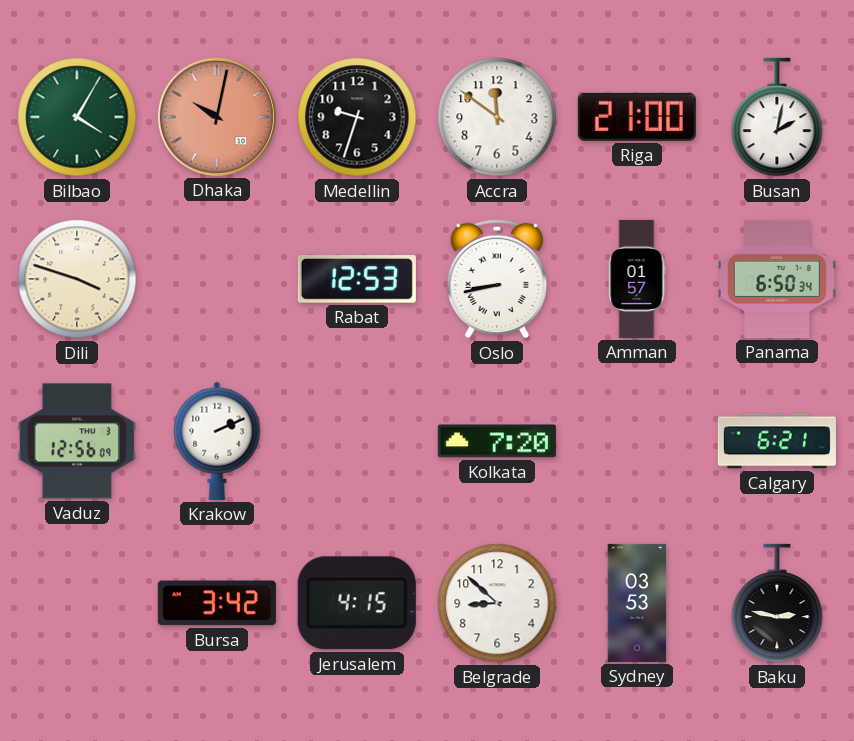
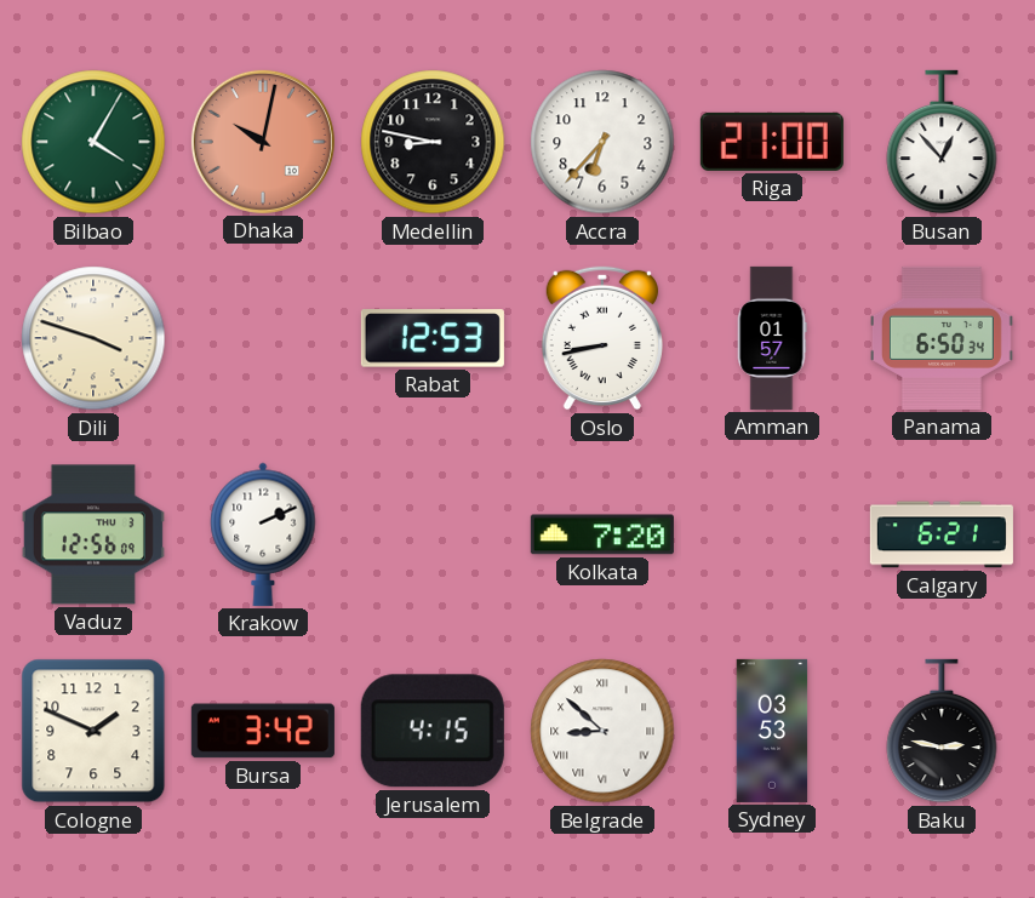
Medellin: 9:33 -> 8:47
Accra: 11:51 -> 6:37
Busan: 2:02 -> 12:53
Cologne: none -> 1:49
Belgrade numerals: Arabic -> Roman
